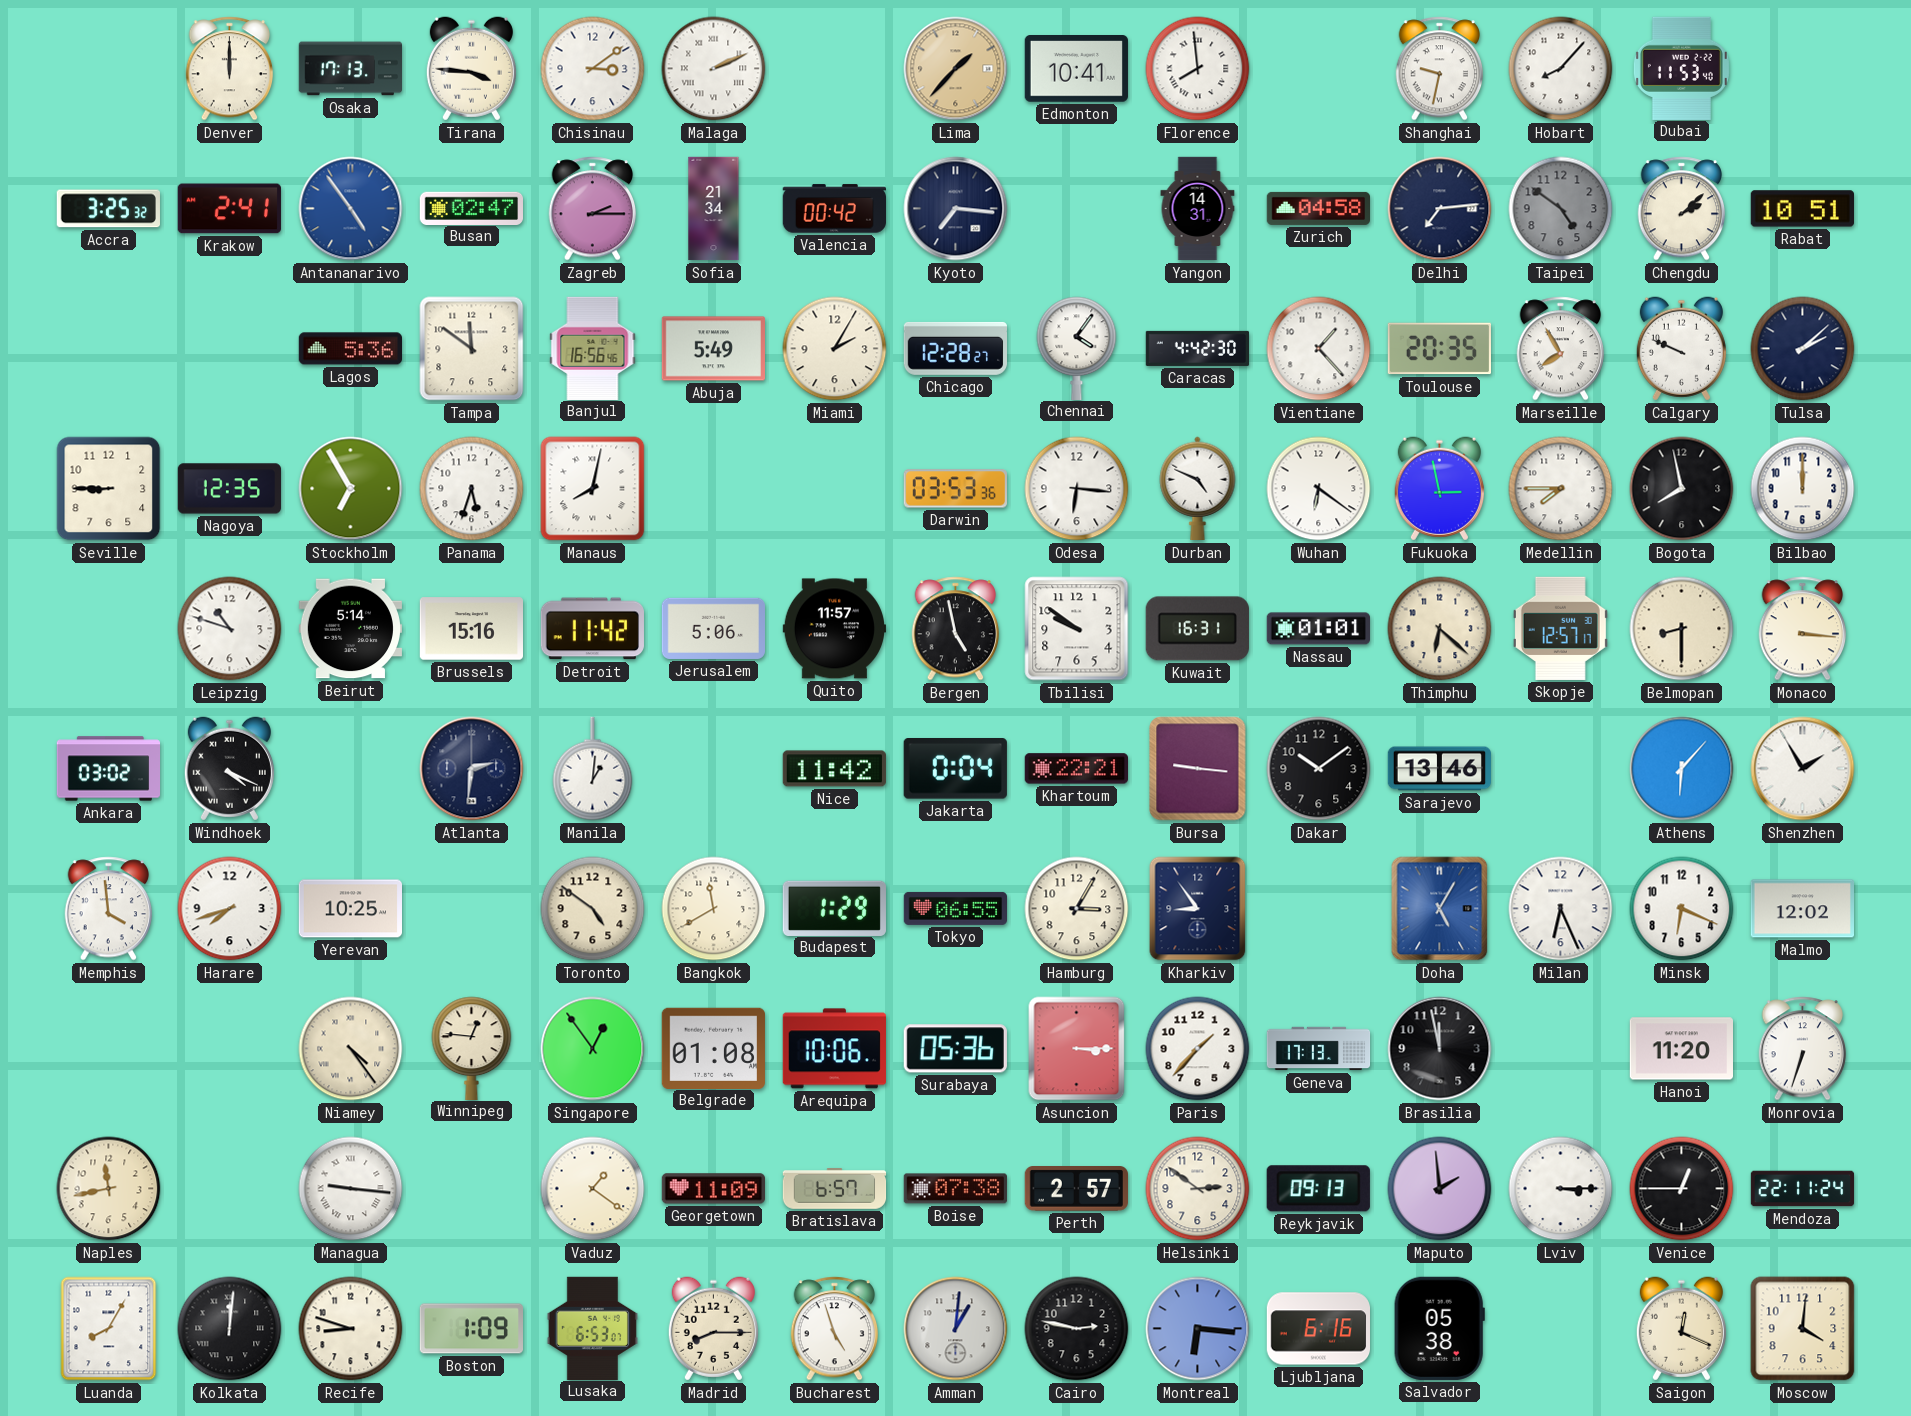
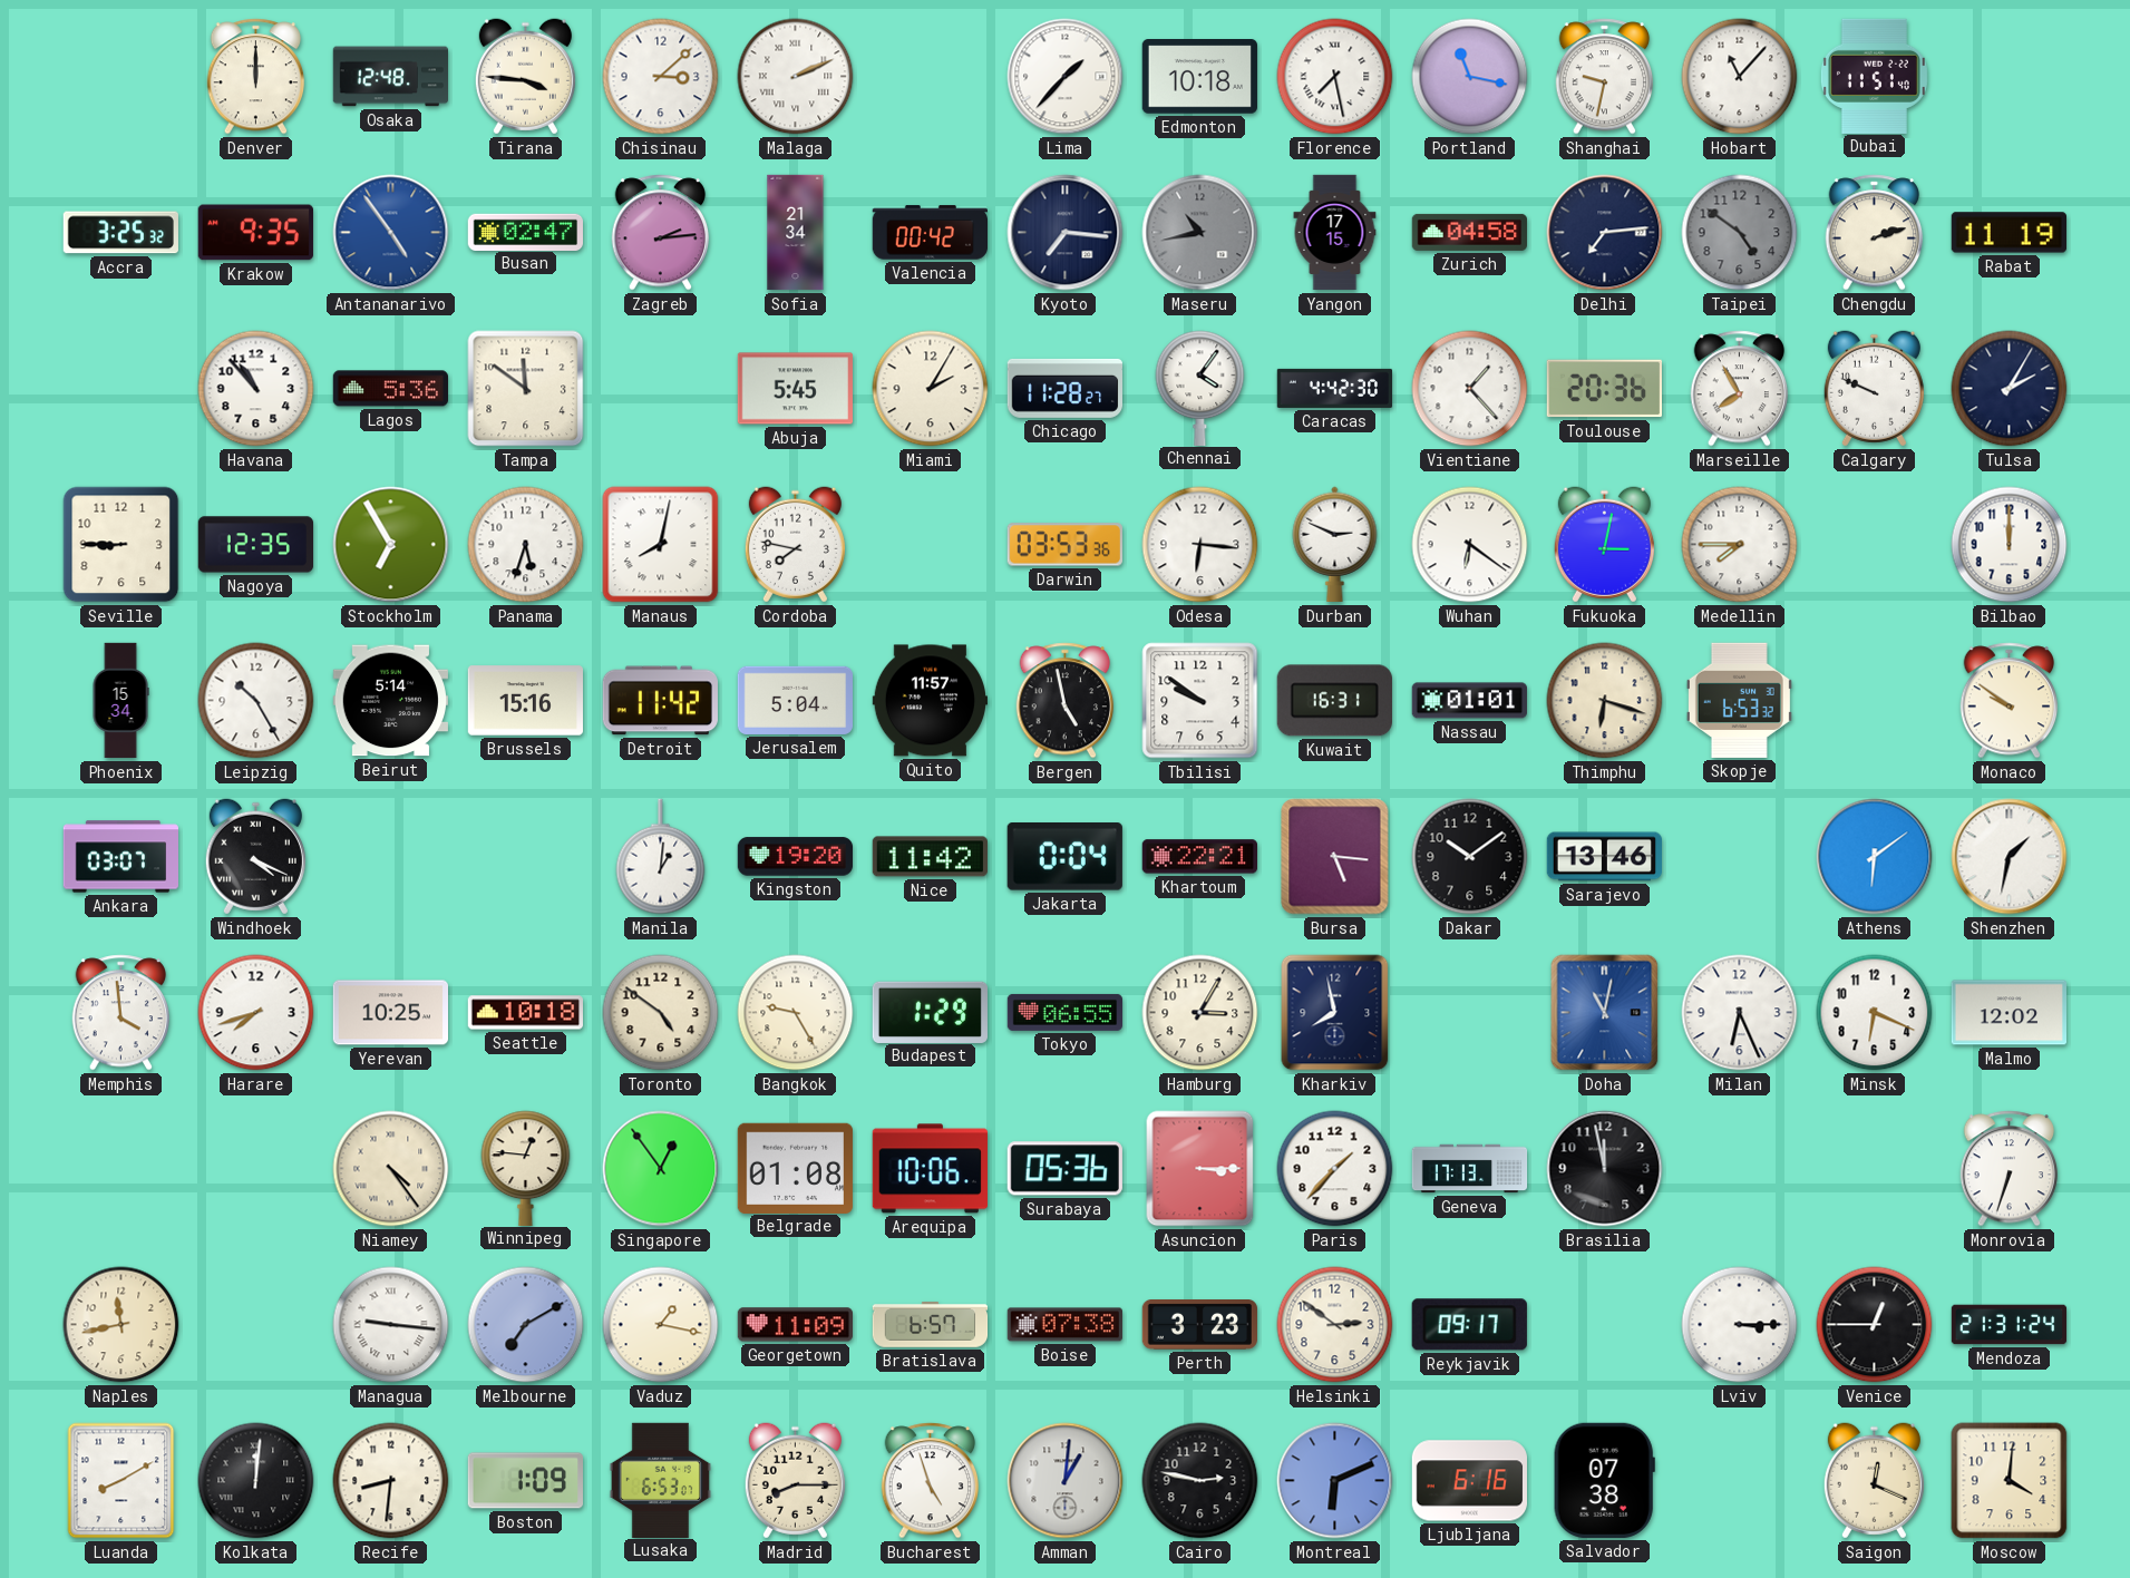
Osaka: 17:13 -> 12:48
Chisinau: 3:09 -> 3:08
Lima dial: champagne -> white
Edmonton: 10:41 -> 10:18
Florence: 7:59 -> 7:28
Portland: none -> 11:17
Hobart: 8:07 -> 11:07
Dubai: 11:53 -> 11:51
Krakow: 2:41 -> 9:35
Zagreb: 2:15 -> 2:14
Maseru: none -> 10:43
Yangon: 14:31 -> 17:15
Chengdu: 2:08 -> 2:12
Rabat: 10:51 -> 11:19
Havana: none -> 10:53
Banjul: 16:56 -> none
Abuja: 5:49 -> 5:45
Chicago: 12:28 -> 11:28
Toulouse: 20:35 -> 20:36
Tulsa: 2:08 -> 2:05
Cordoba: none -> 7:47
Durban: 4:49 -> 2:49
Fukuoka: 2:58 -> 3:02
Bogota: 7:58 -> none
Phoenix: none -> 15:34
Leipzig: 10:48 -> 10:25
Jerusalem: 5:06 -> 5:04
Thimphu: 6:22 -> 6:18
Skopje: 12:57 -> 6:53
Belmopan: 8:30 -> none
Monaco: 3:16 -> 9:51
Ankara: 03:02 -> 03:07
Atlanta: 2:31 -> none
Kingston: none -> 19:20
Bursa: 9:16 -> 5:16
Athens: 6:07 -> 6:09
Shenzhen: 1:55 -> 1:32
Seattle: none -> 10:18
Bangkok: 11:40 -> 9:25
Kharkiv: 8:54 -> 7:58
Doha: 5:05 -> 11:02
Hanoi: 11:20 -> none
Melbourne: none -> 7:10
Vaduz: 1:21 -> 1:17
Perth: 2:57 -> 3:23
Reykjavik: 09:13 -> 09:17
Maputo: 1:59 -> none
Mendoza: 22:11 -> 21:31
Luanda: 8:05 -> 8:10
Recife: 8:48 -> 8:31
Montreal: 6:16 -> 6:11
Salvador: 05:38 -> 07:38
